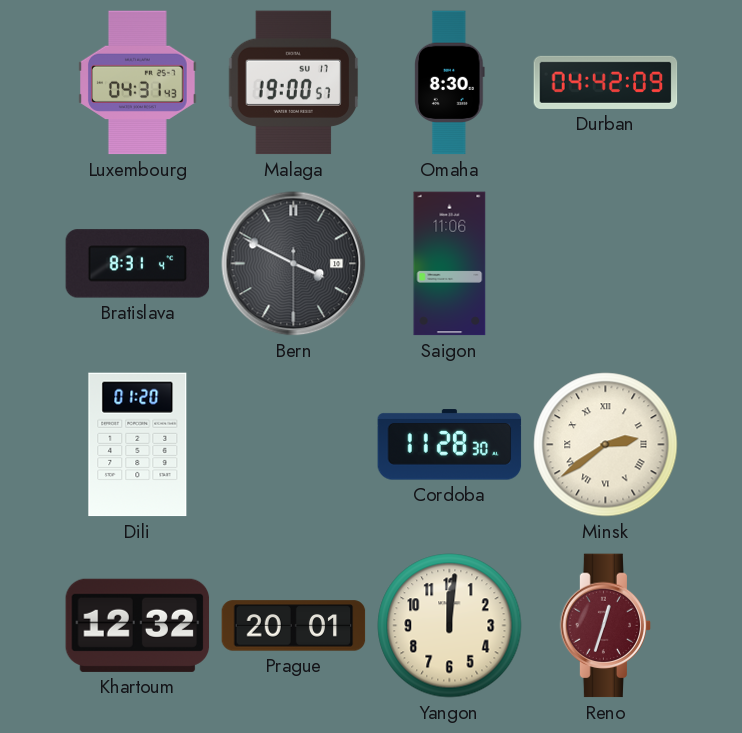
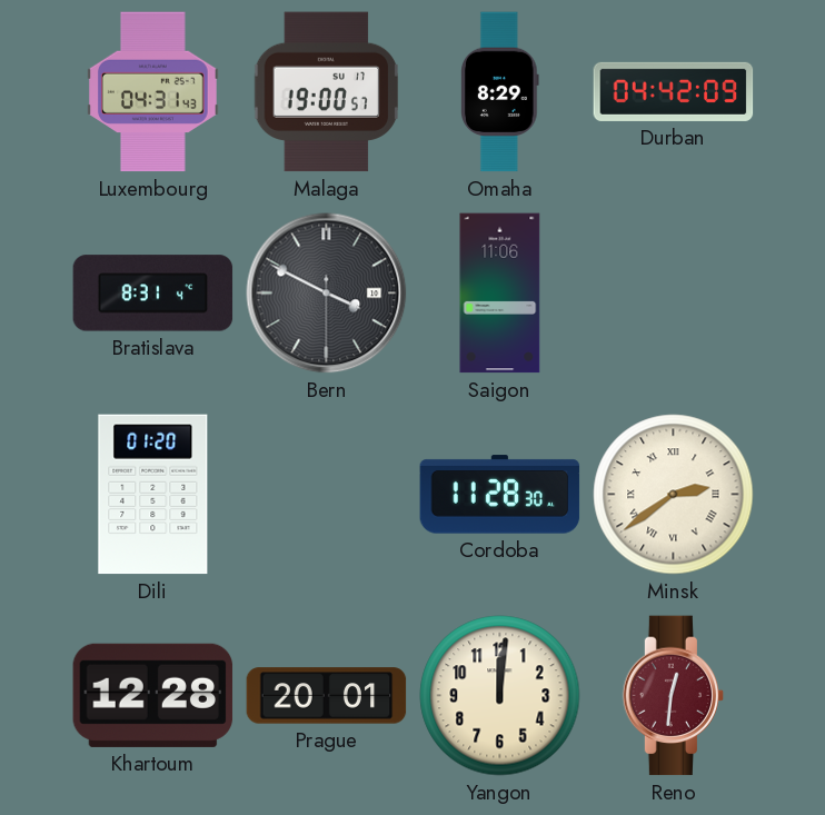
Omaha: 8:30 -> 8:29
Khartoum: 12:32 -> 12:28
Reno: 12:33 -> 12:31
